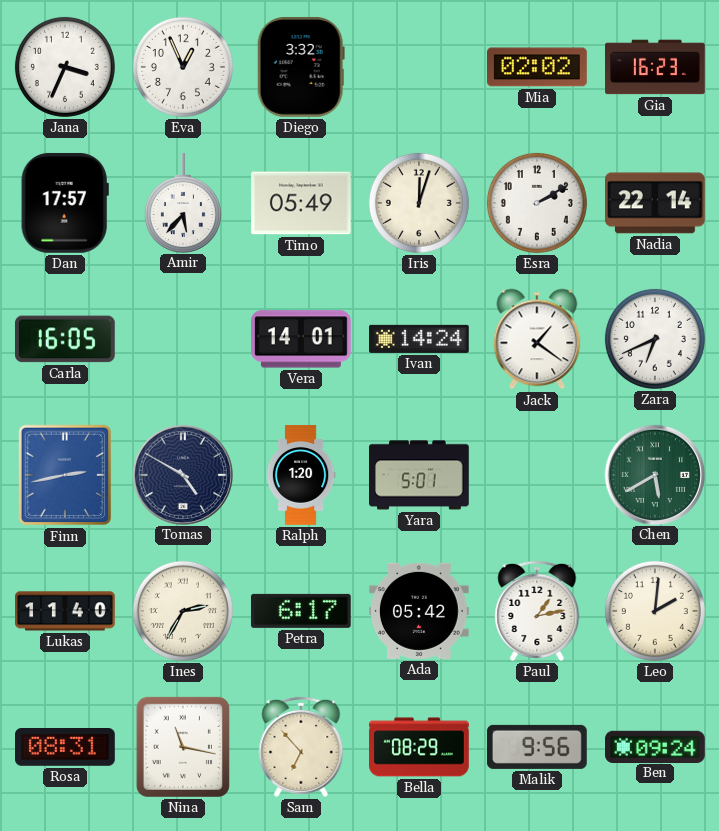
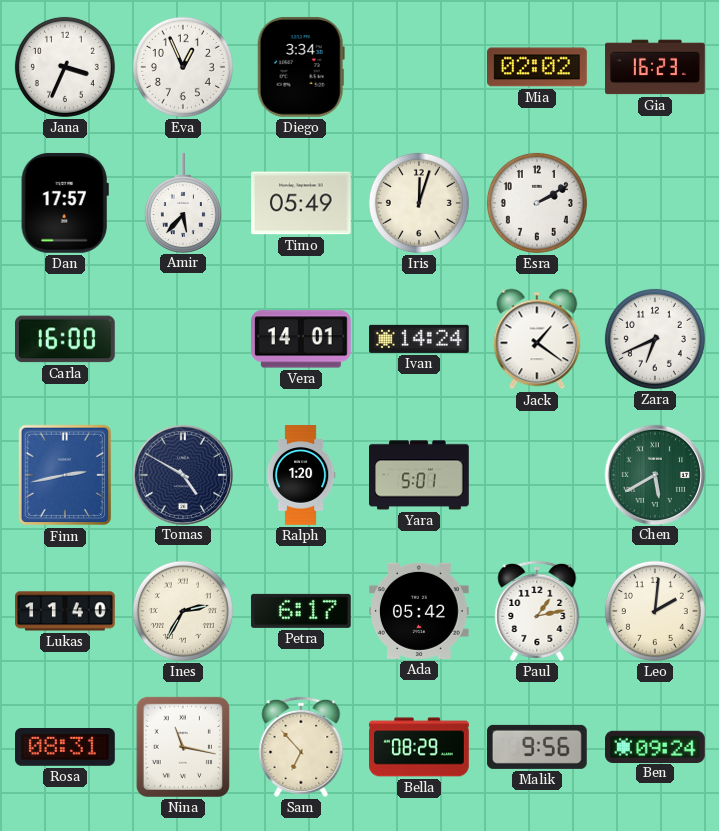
Diego: 3:32 -> 3:34
Nadia: 22:14 -> none
Carla: 16:05 -> 16:00
